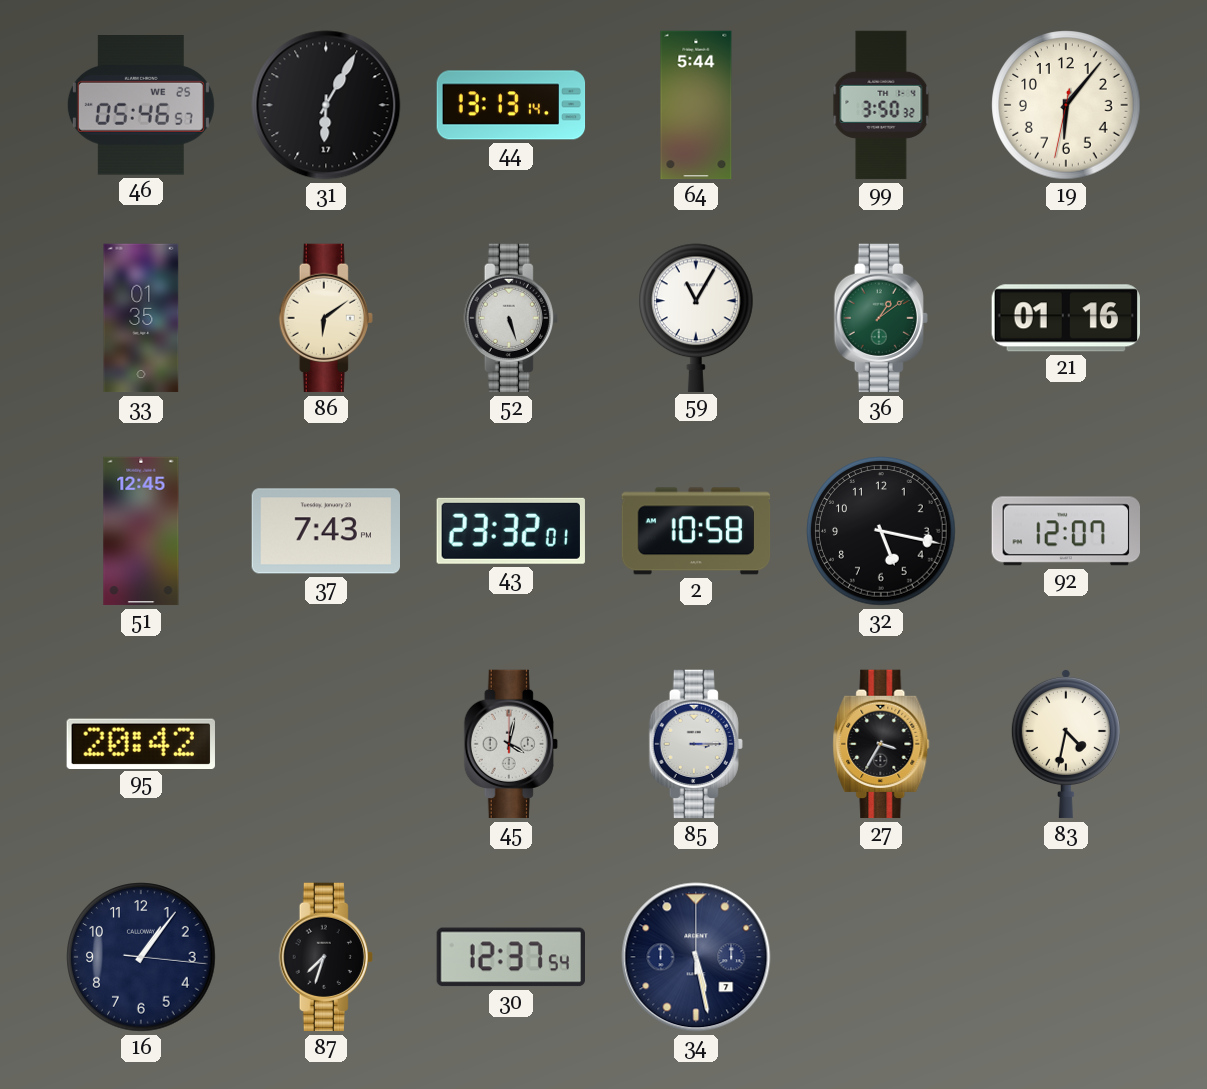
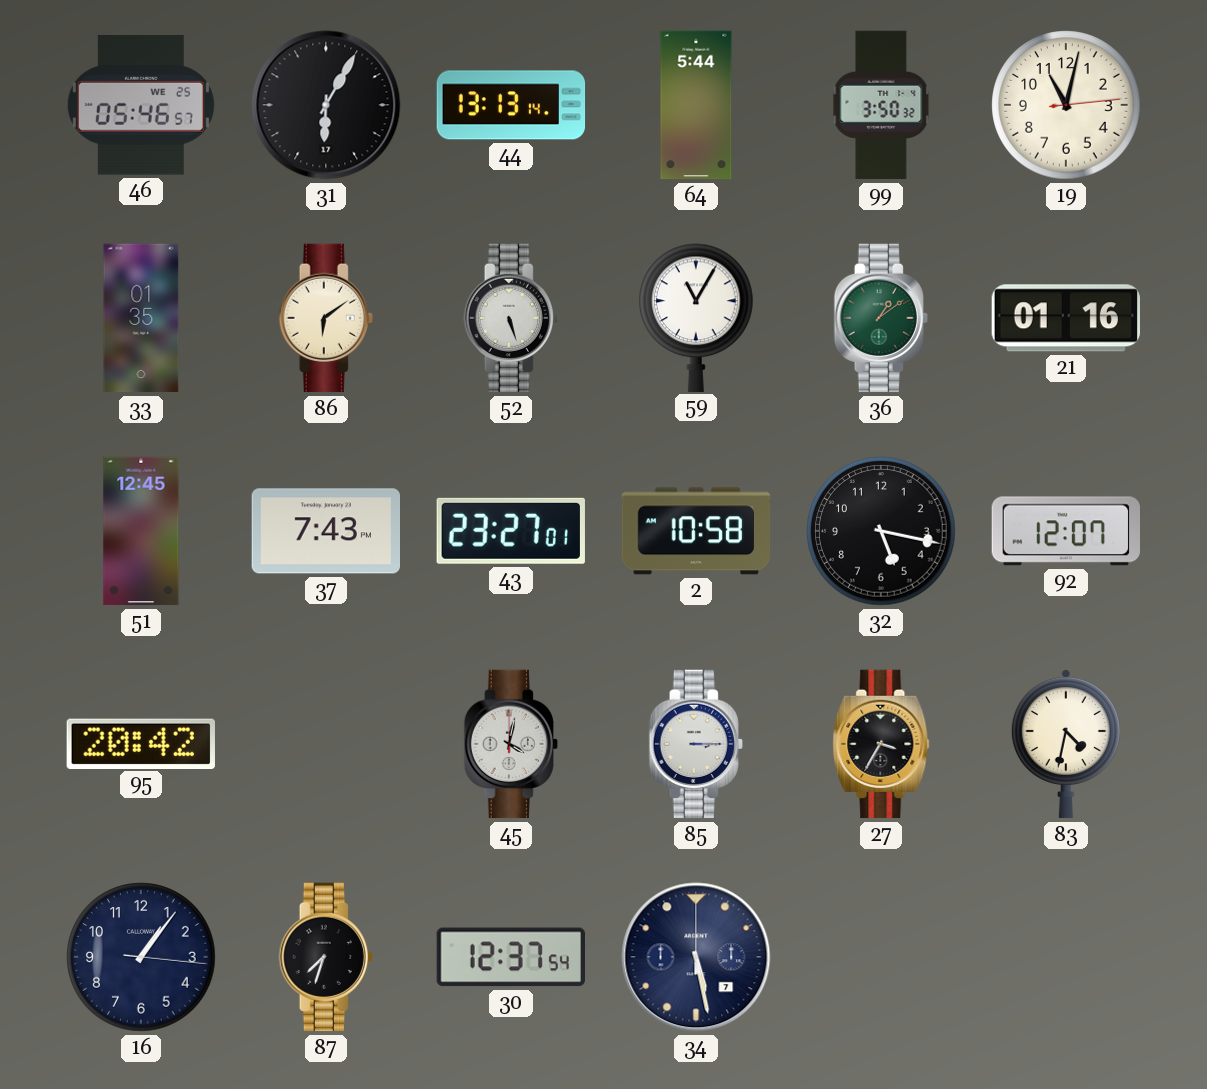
19: 6:06 -> 11:02
43: 23:32 -> 23:27
